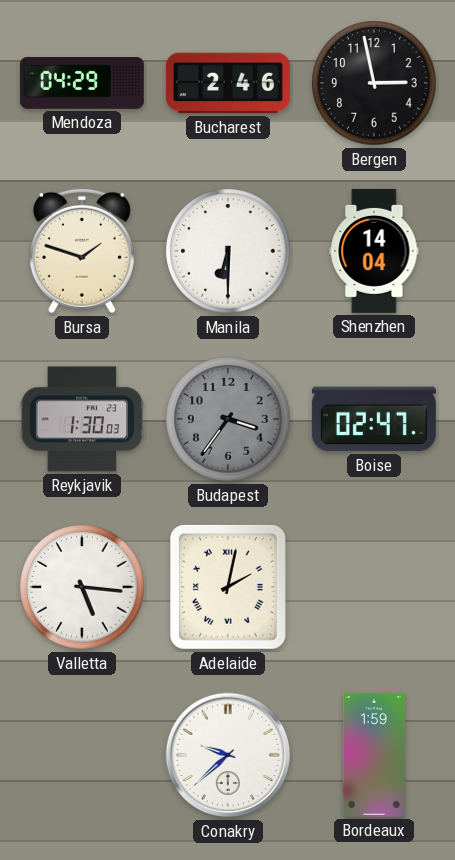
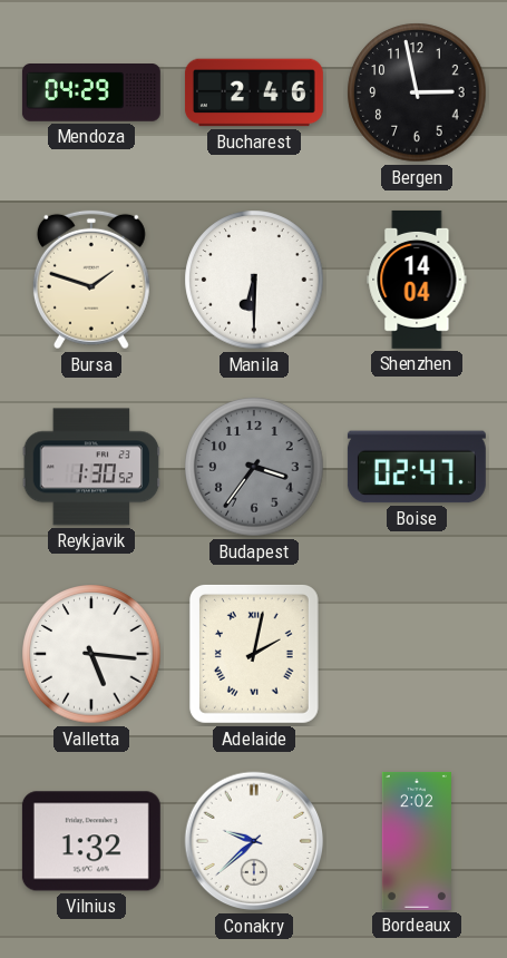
Reykjavik: 1:30:03 -> 1:30:52
Vilnius: none -> 1:32
Bordeaux: 1:59 -> 2:02
